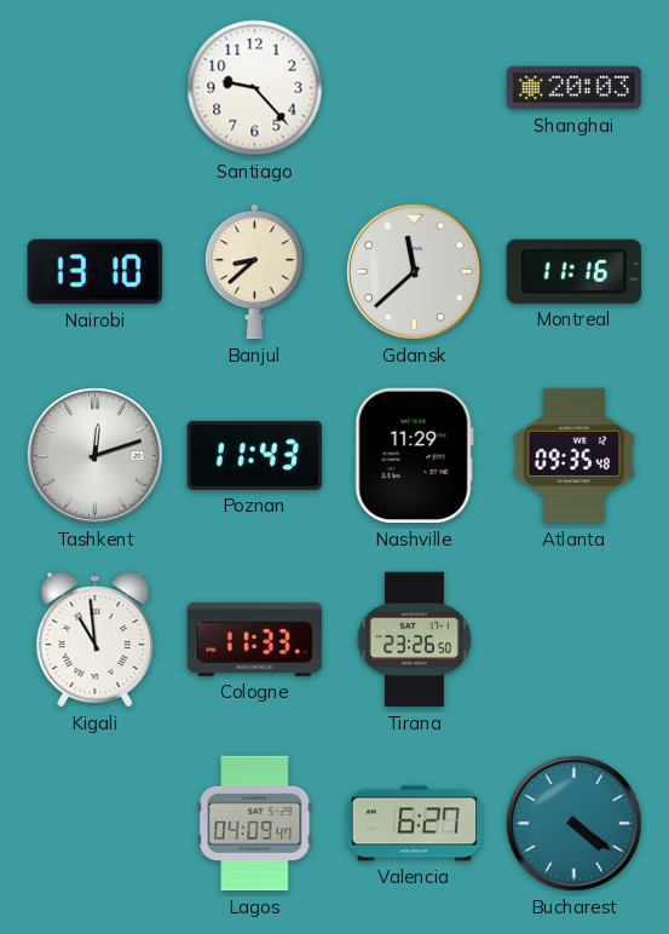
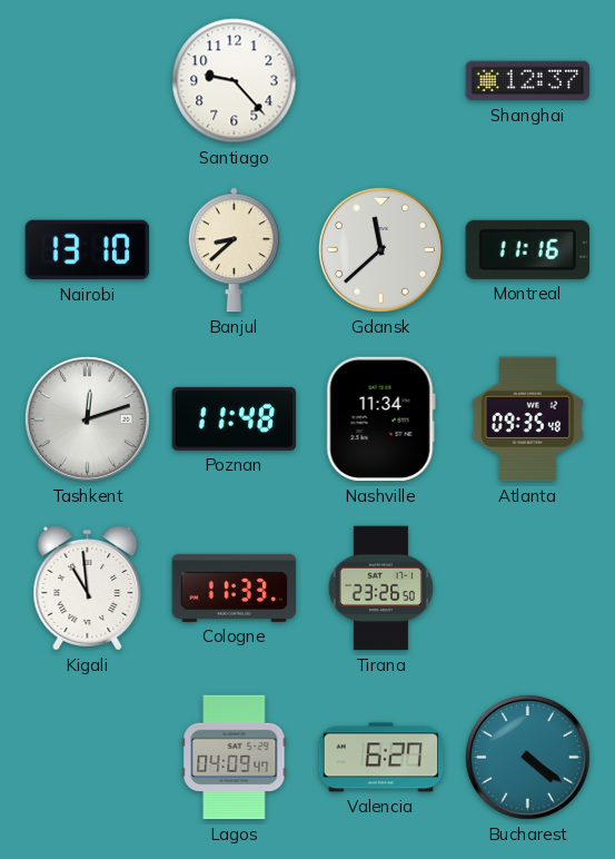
Shanghai: 20:03 -> 12:37
Poznan: 11:43 -> 11:48
Nashville: 11:29 -> 11:34
